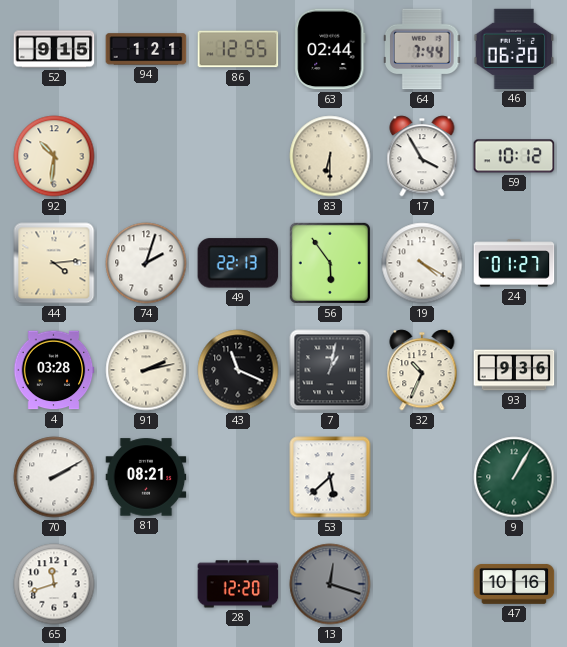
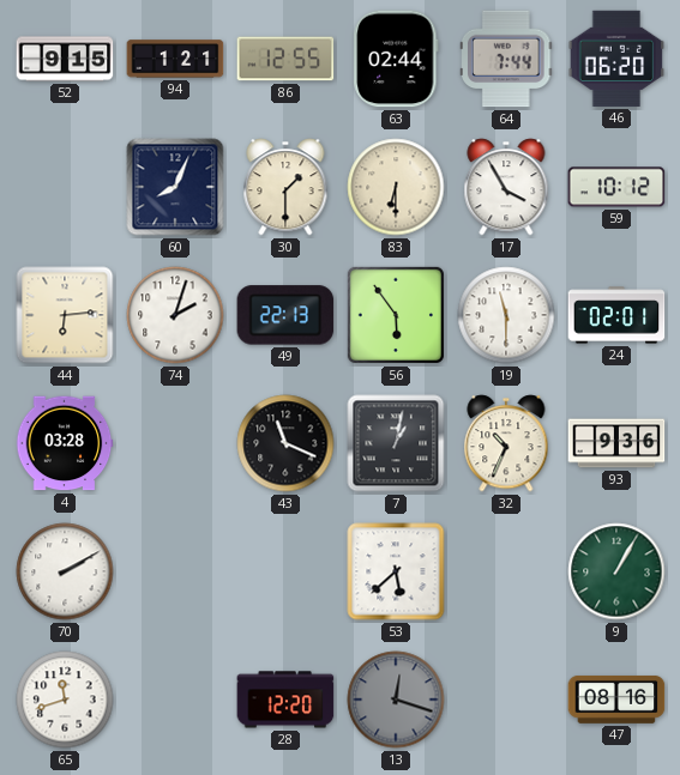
92: 10:31 -> none
60: none -> 8:04
30: none -> 1:30
44: 4:14 -> 6:14
19: 4:20 -> 11:30
24: 01:27 -> 02:01
91: 2:13 -> none
81: 08:21 -> none
47: 10:16 -> 08:16
